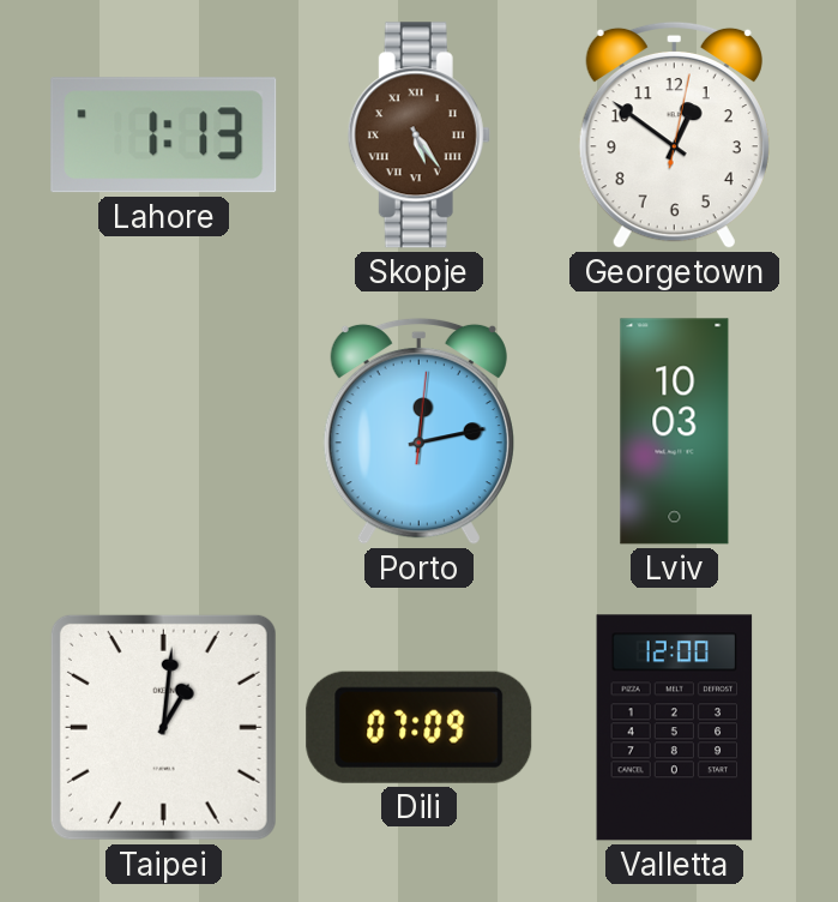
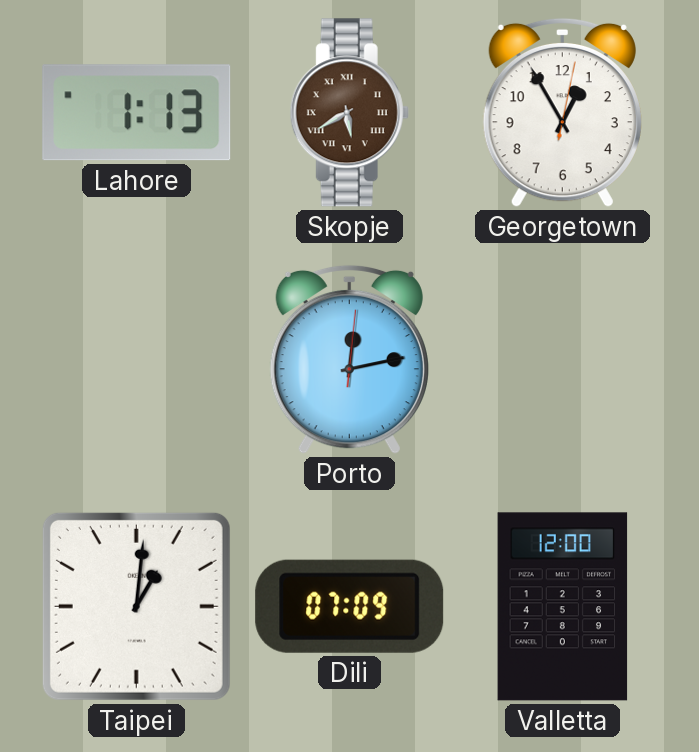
Skopje: 5:24 -> 5:40
Georgetown: 12:51 -> 12:55
Lviv: 10:03 -> none
